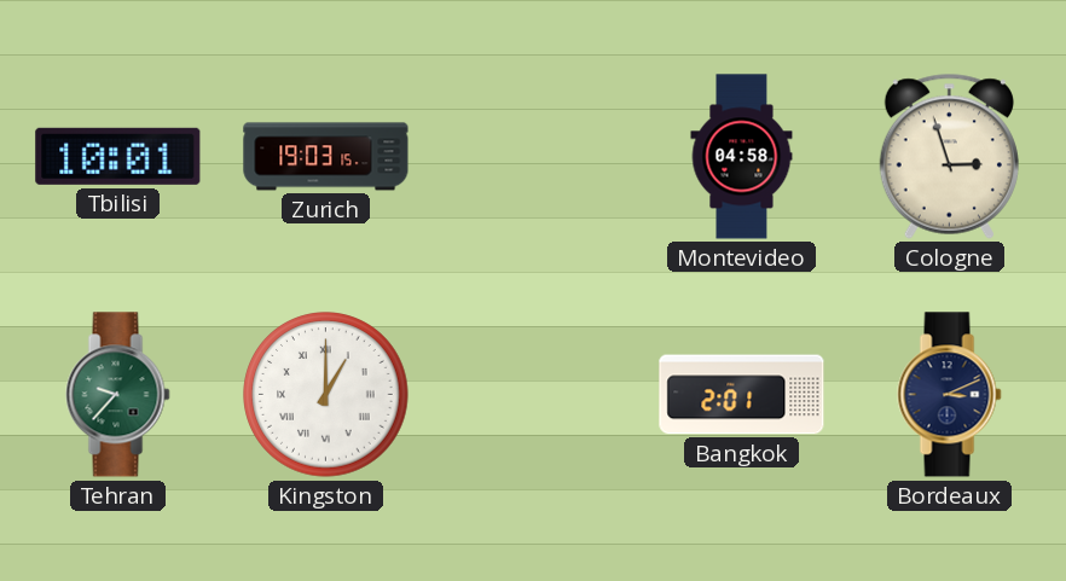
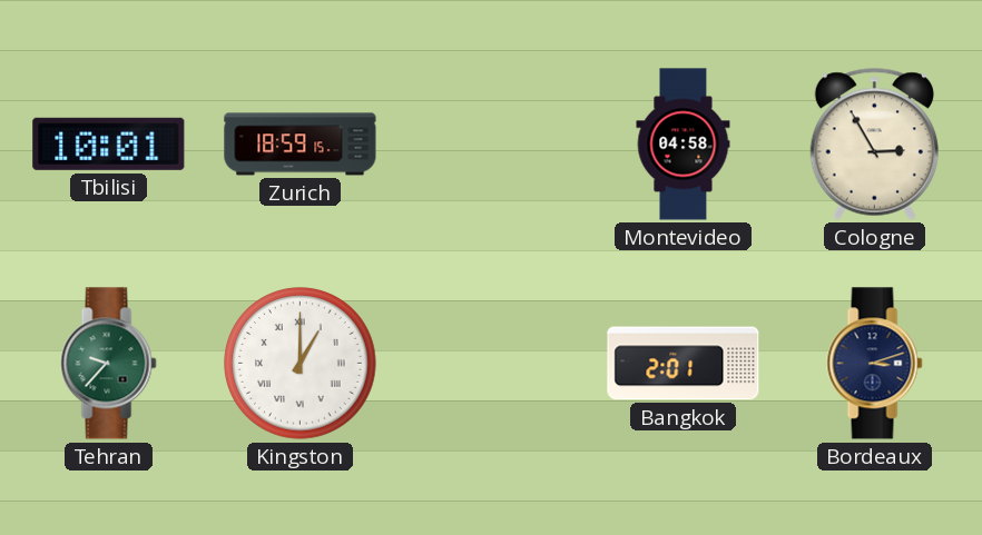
Zurich: 19:03 -> 18:59
Cologne: 2:57 -> 2:55
Bordeaux: 3:11 -> 3:12
